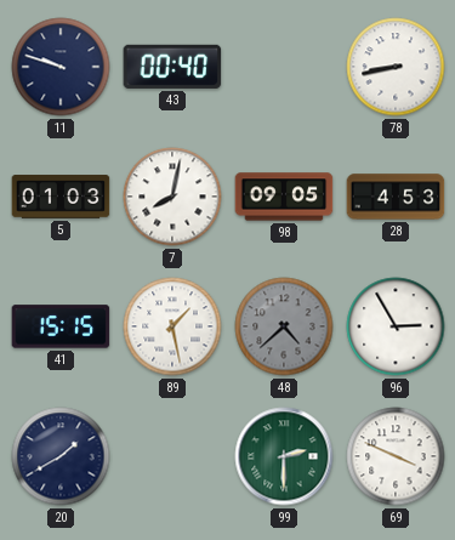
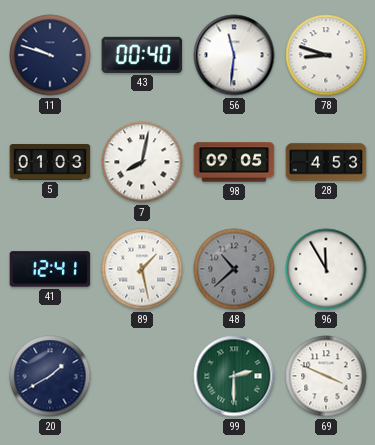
56: none -> 11:31
78: 8:43 -> 8:48
41: 15:15 -> 12:41
48: 4:38 -> 10:38
96: 2:55 -> 11:55
